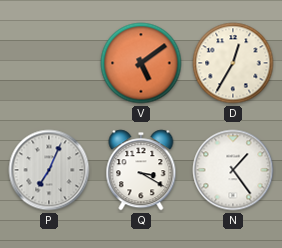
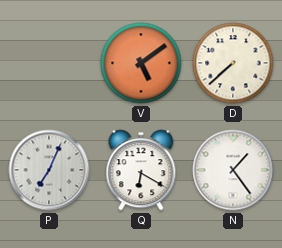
D: 12:35 -> 7:38
Q: 3:20 -> 6:20
